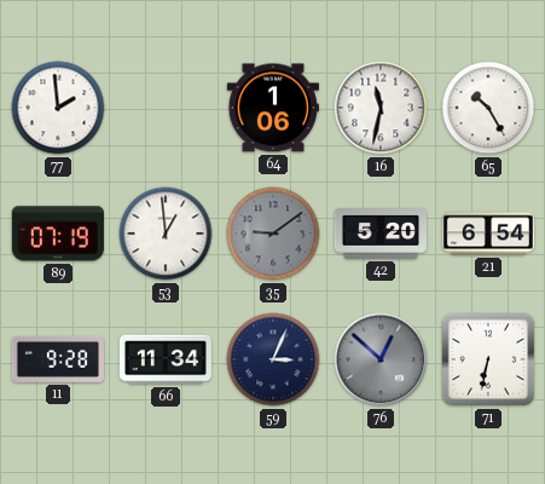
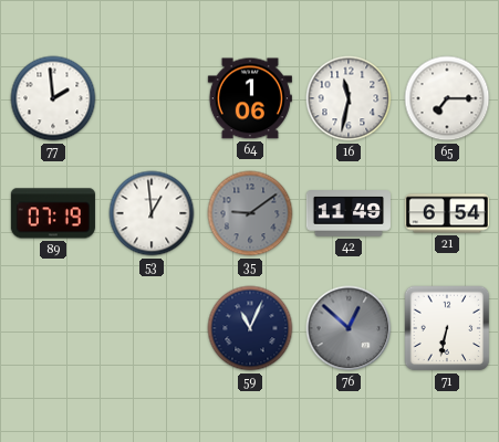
65: 10:25 -> 7:15
42: 5:20 -> 11:49
11: 9:28 -> none
66: 11:34 -> none
59: 3:04 -> 11:04
